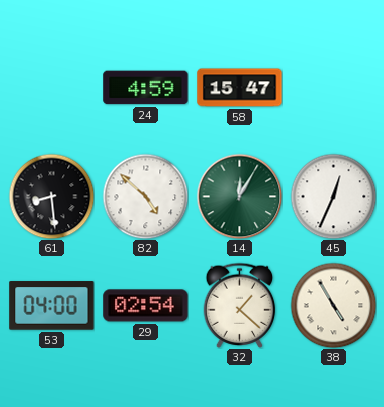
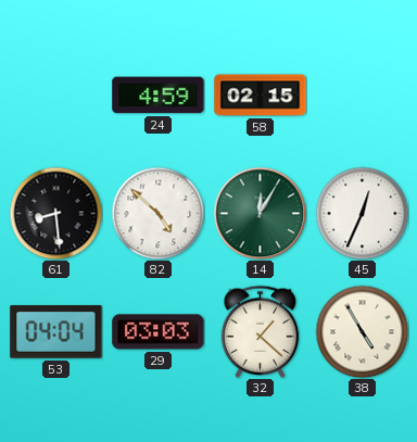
58: 15:47 -> 02:15
53: 04:00 -> 04:04
29: 02:54 -> 03:03
